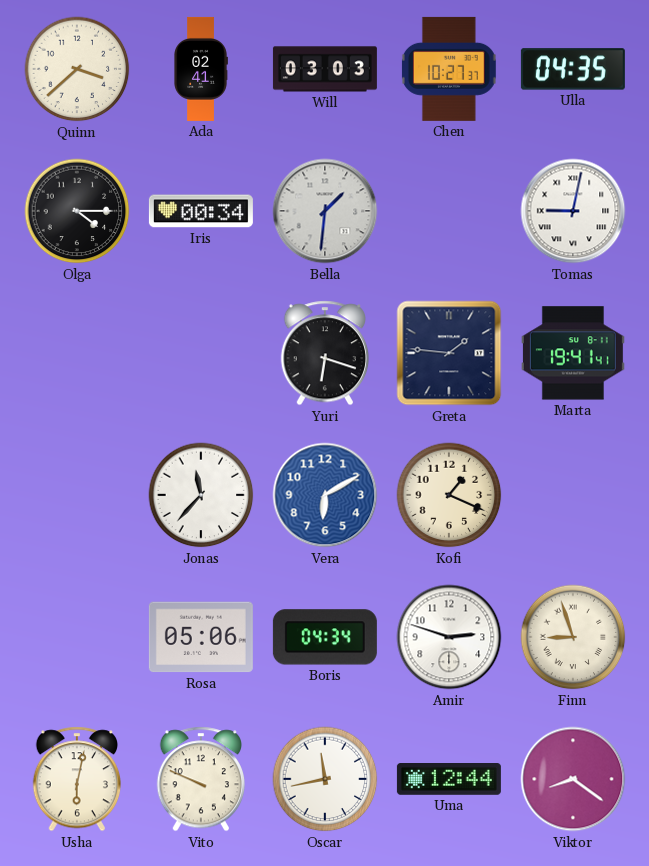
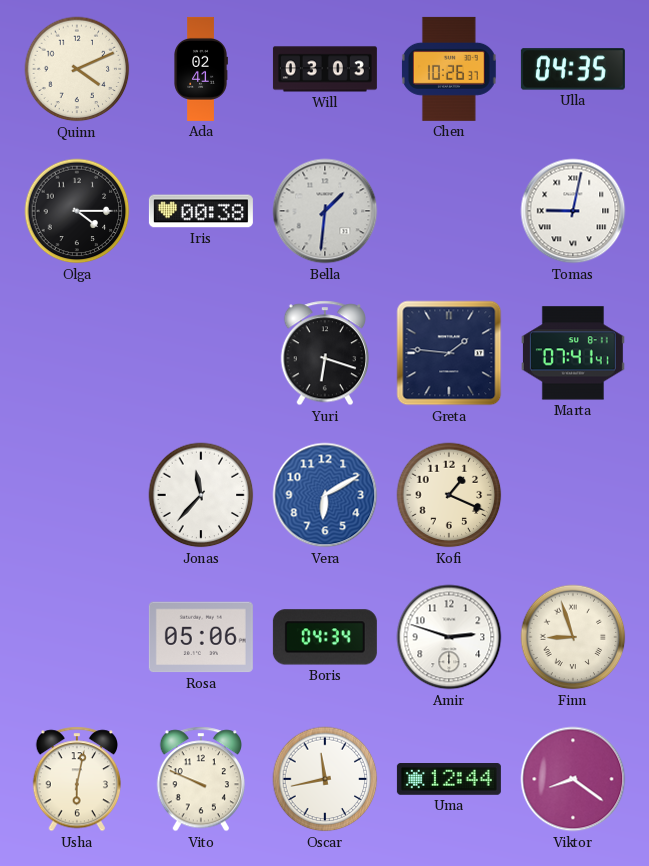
Quinn: 3:38 -> 4:11
Chen: 10:27 -> 10:26
Iris: 00:34 -> 00:38
Marta: 19:41 -> 07:41
